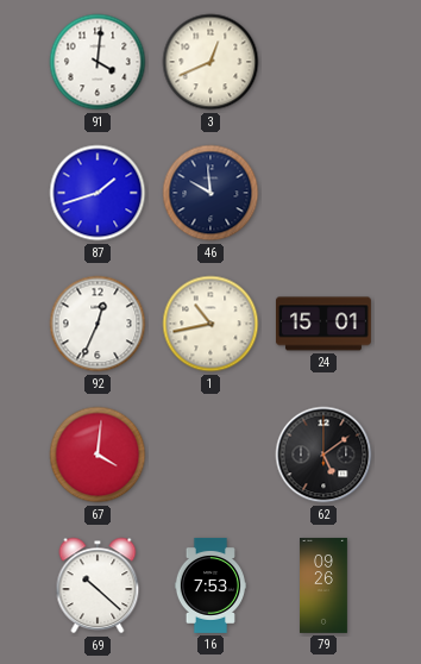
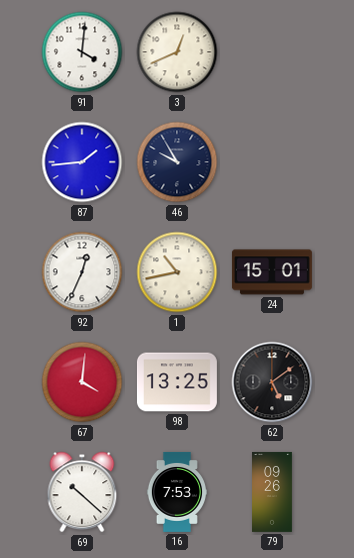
87: 1:42 -> 1:44
46: 9:59 -> 9:55
98: none -> 13:25
